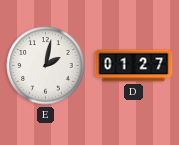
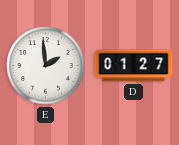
E: 2:02 -> 1:59
